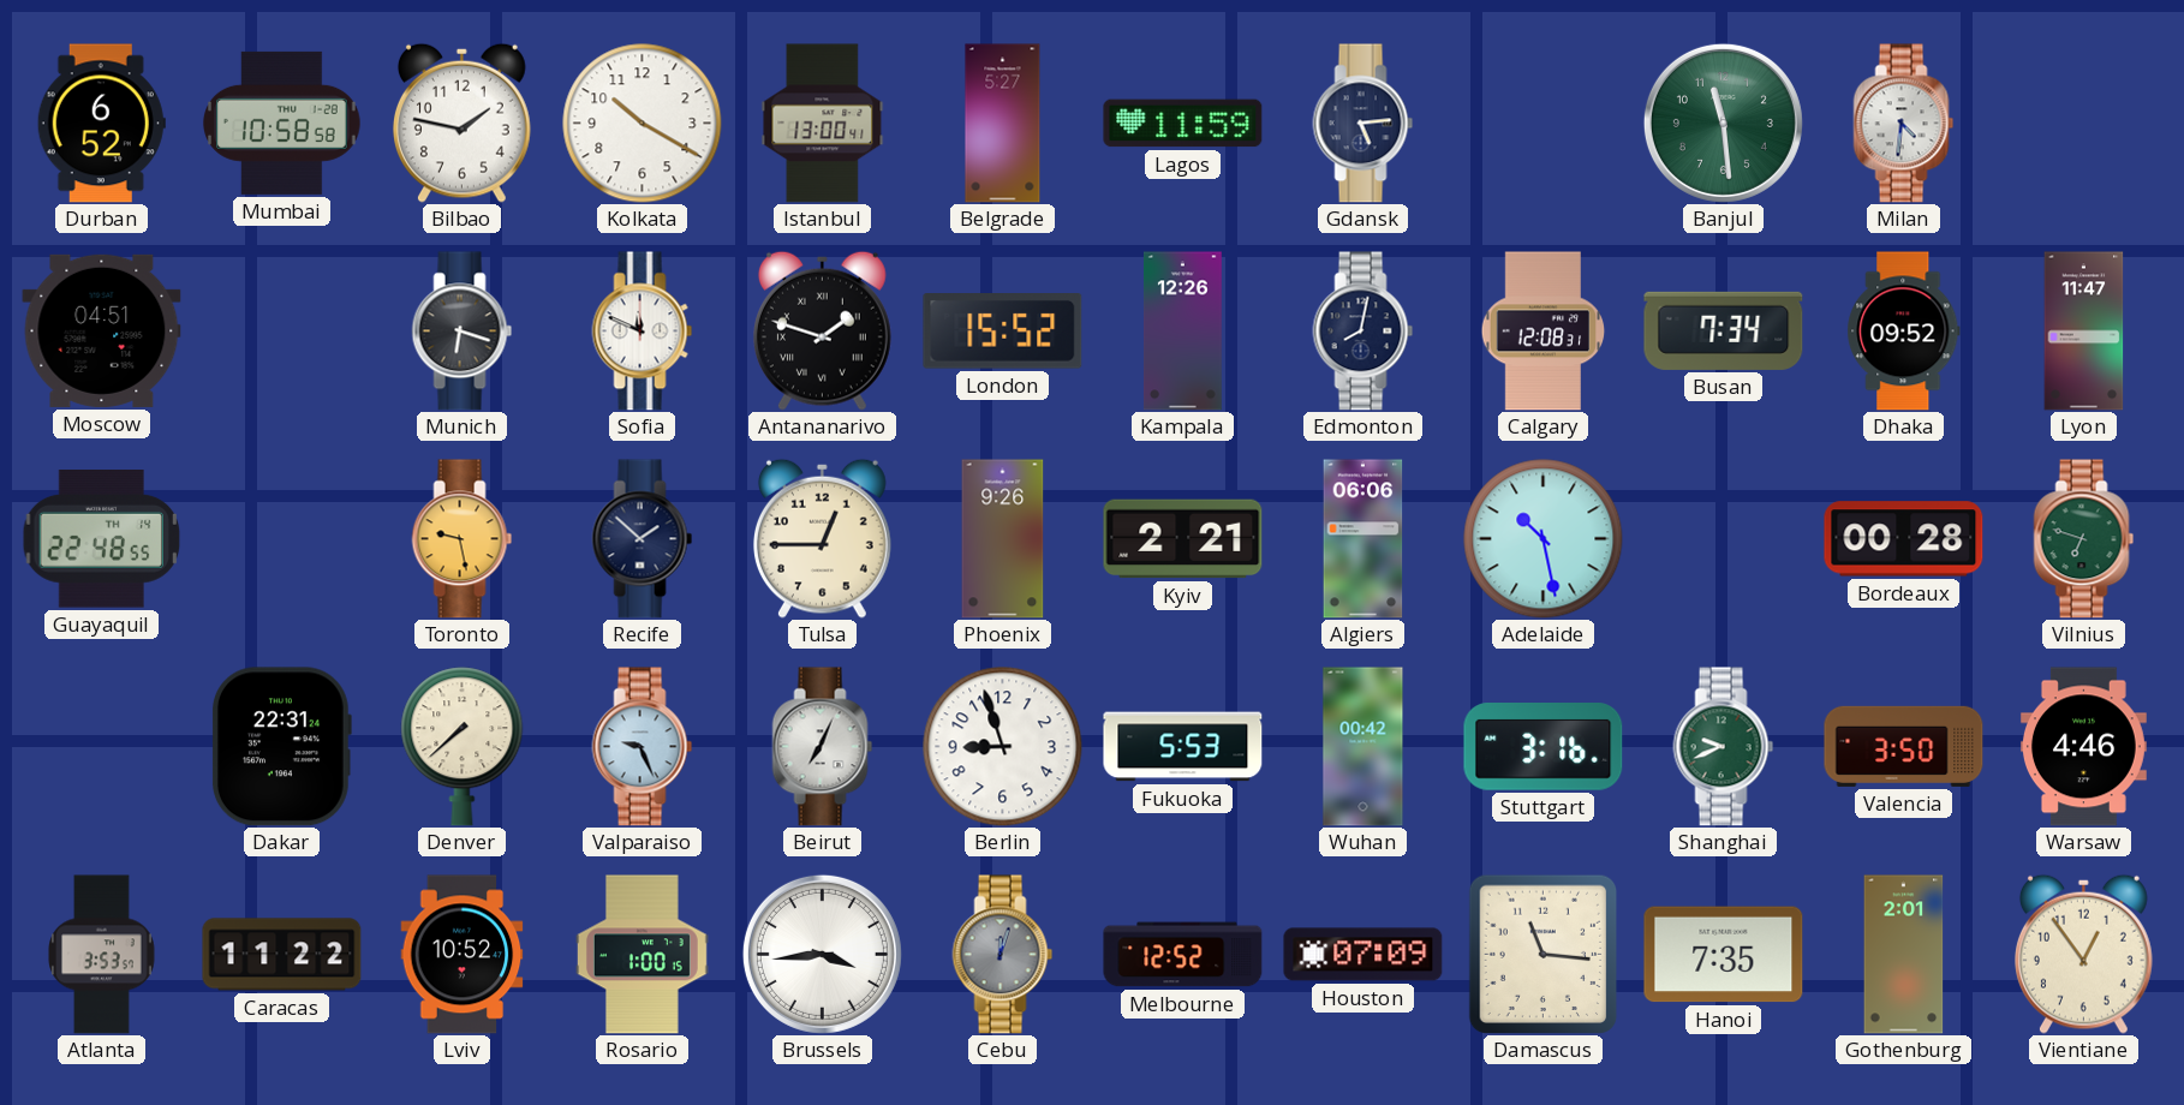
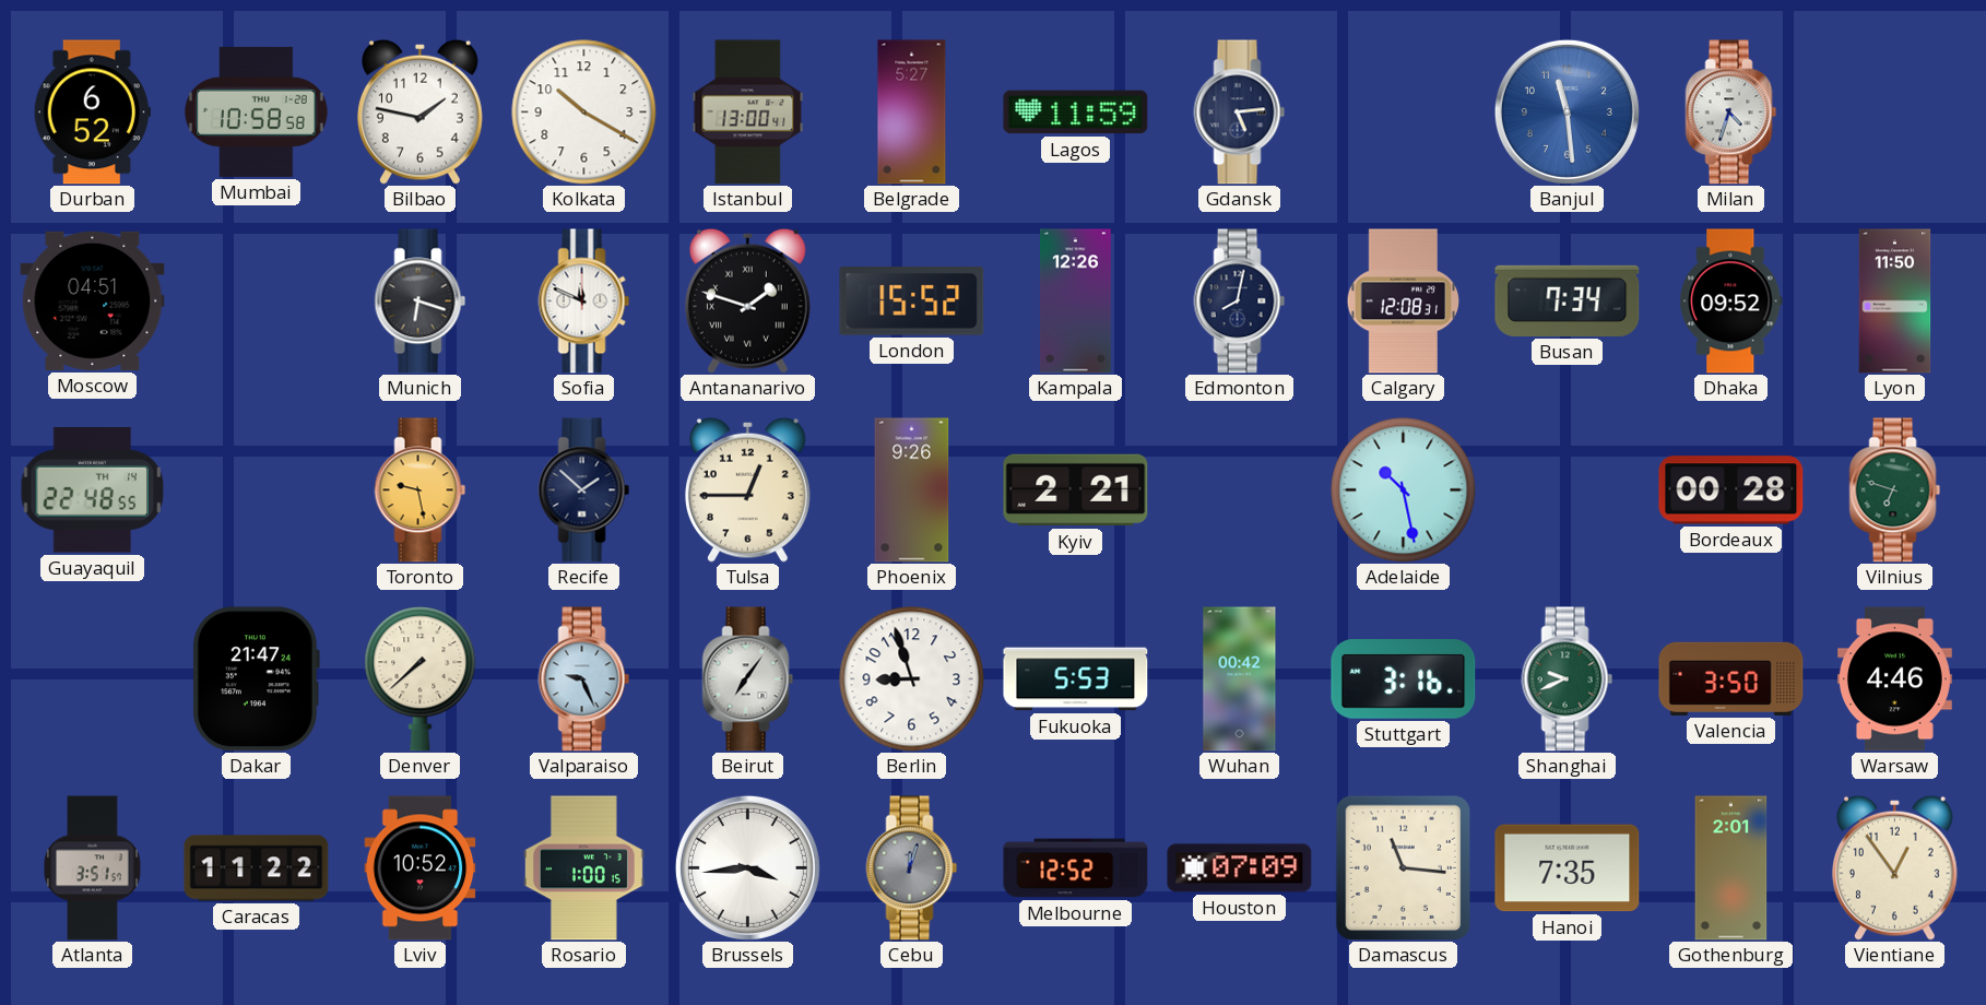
Banjul dial: green -> blue
Milan: 4:31 -> 4:33
Lyon: 11:47 -> 11:50
Algiers: 06:06 -> none
Dakar: 22:31 -> 21:47
Beirut: 7:04 -> 7:06
Atlanta: 3:53 -> 3:51
